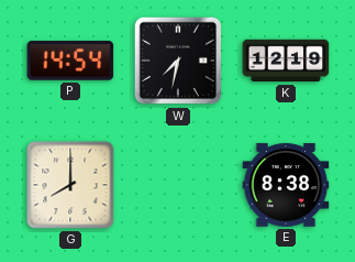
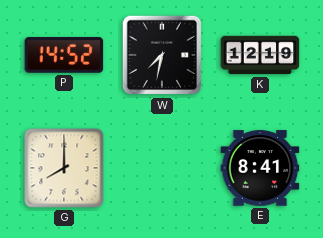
P: 14:54 -> 14:52
E: 8:38 -> 8:41
